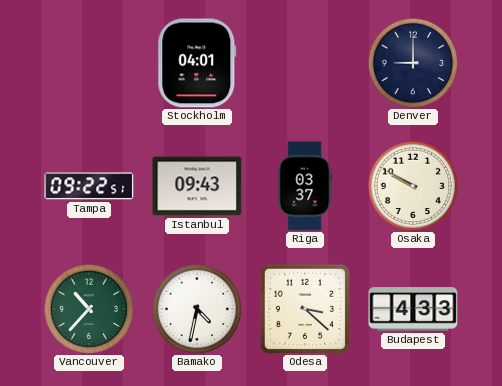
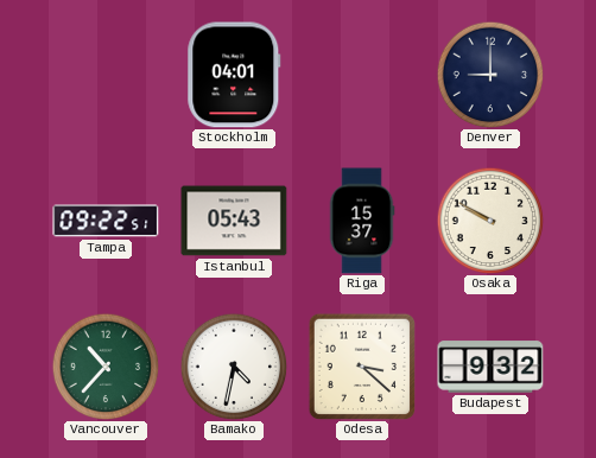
Istanbul: 09:43 -> 05:43
Riga: 03:37 -> 15:37
Budapest: 4:33 -> 9:32
